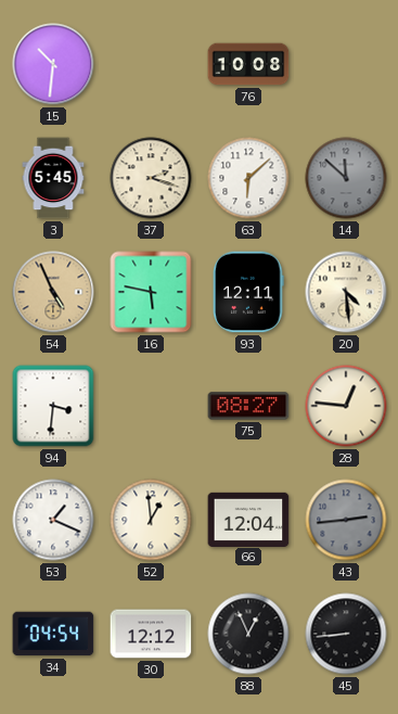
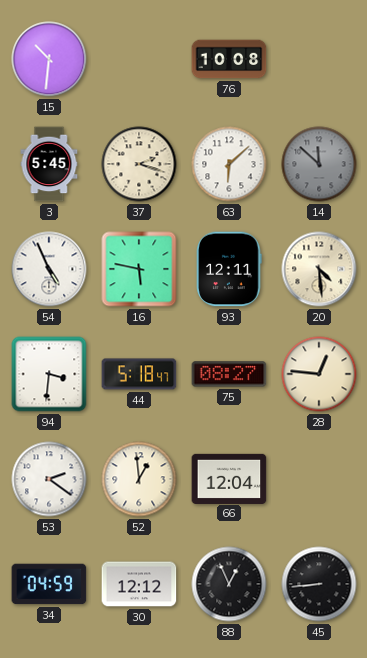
54 dial: champagne -> white
44: none -> 5:18
53: 1:19 -> 2:21
43: 2:44 -> none
34: 04:54 -> 04:59
